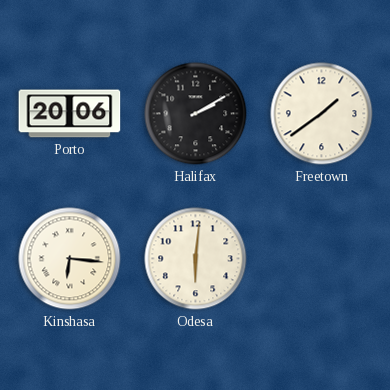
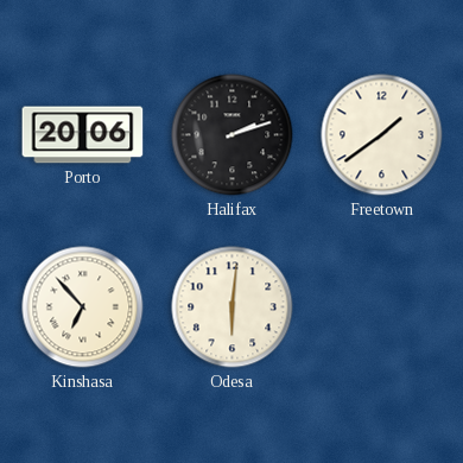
Halifax: 2:10 -> 2:12
Kinshasa: 6:16 -> 6:53
